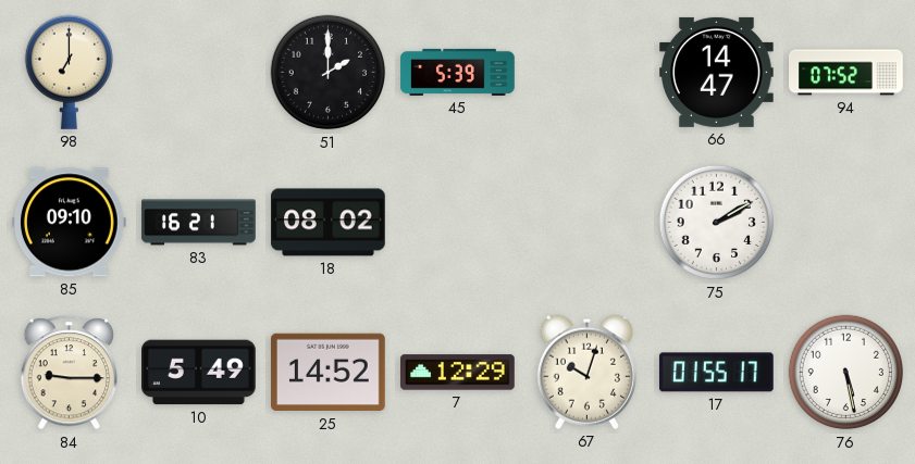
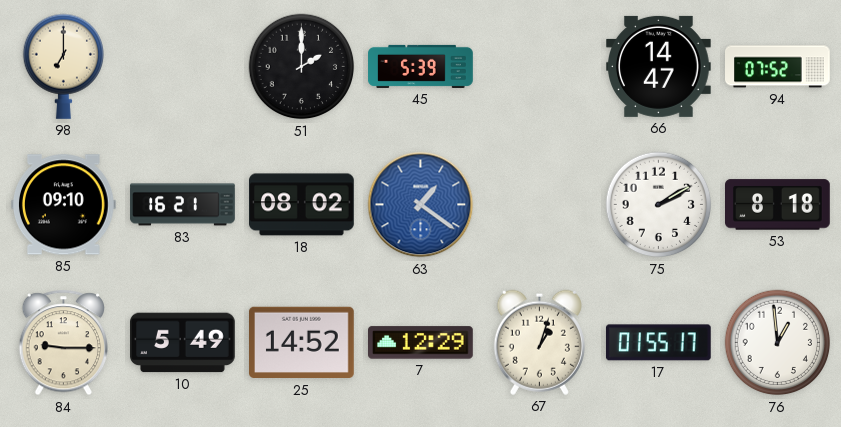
63: none -> 1:21
53: none -> 8:18
67: 10:03 -> 1:03
76: 5:28 -> 12:59
